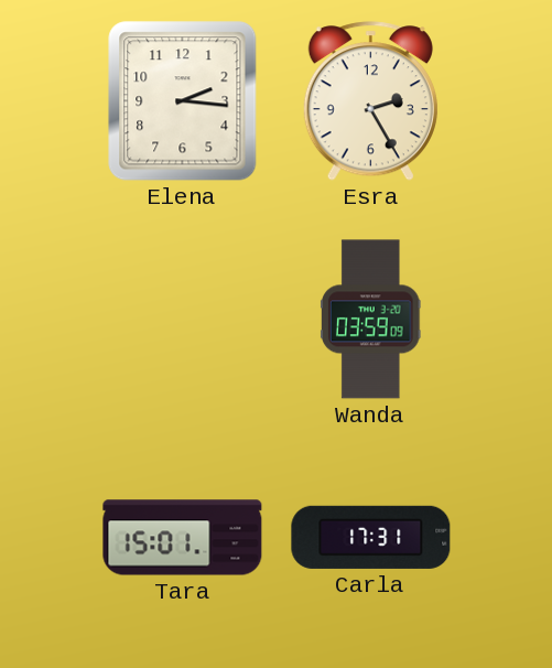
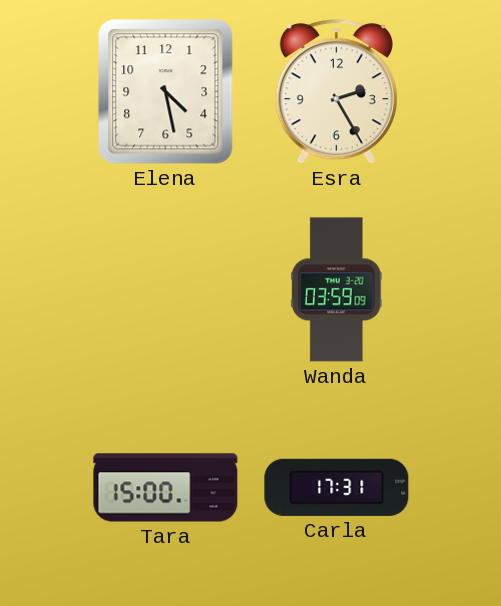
Elena: 2:16 -> 4:28
Tara: 15:01 -> 15:00
